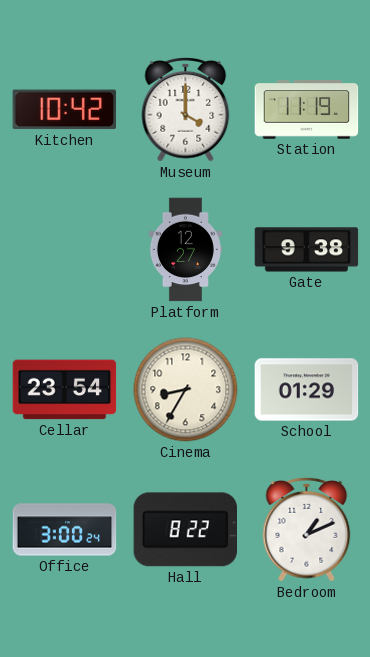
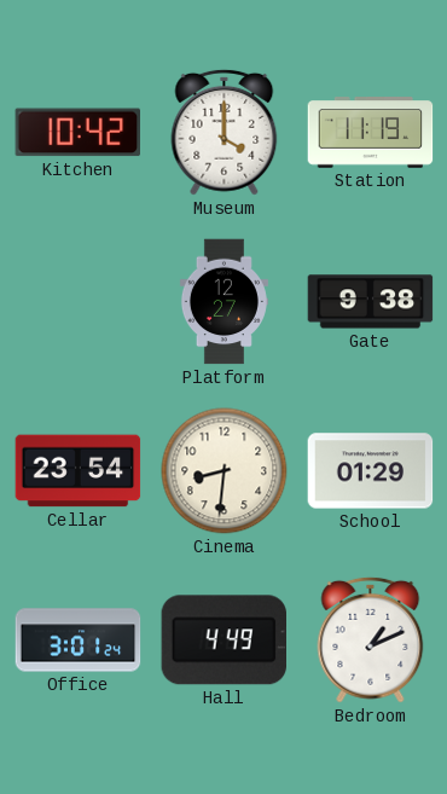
Cinema: 8:35 -> 8:31
Office: 3:00 -> 3:01
Hall: 8:22 -> 4:49
